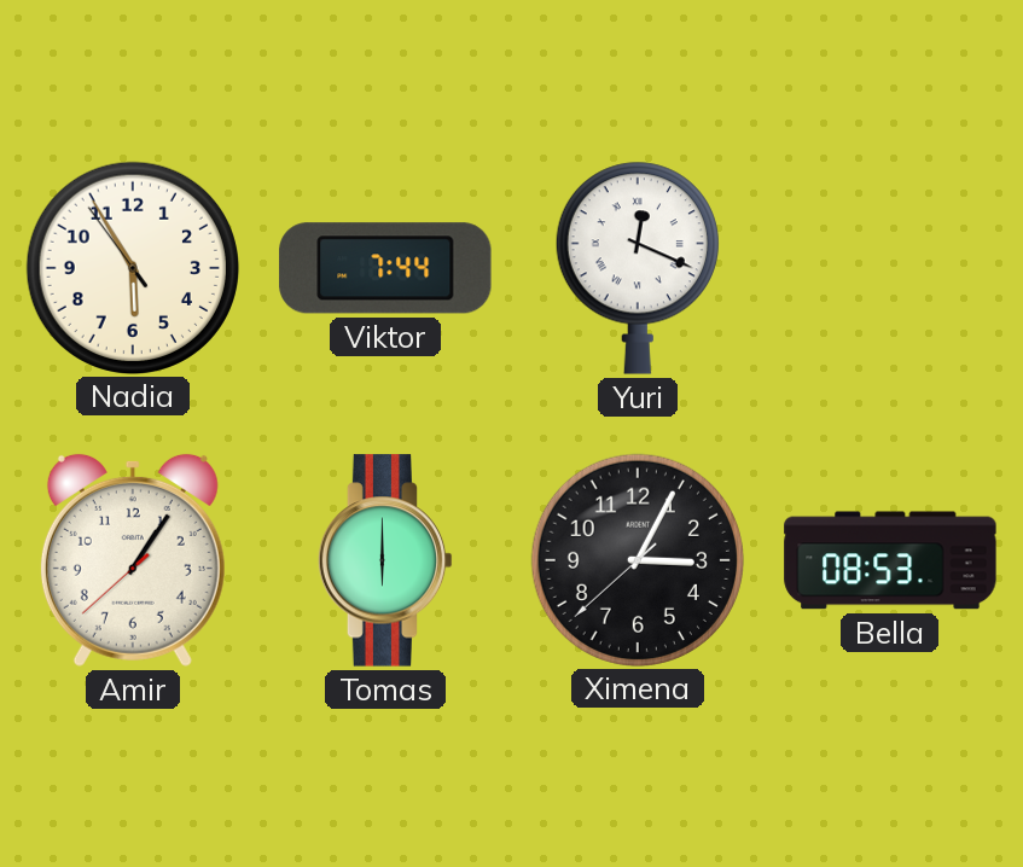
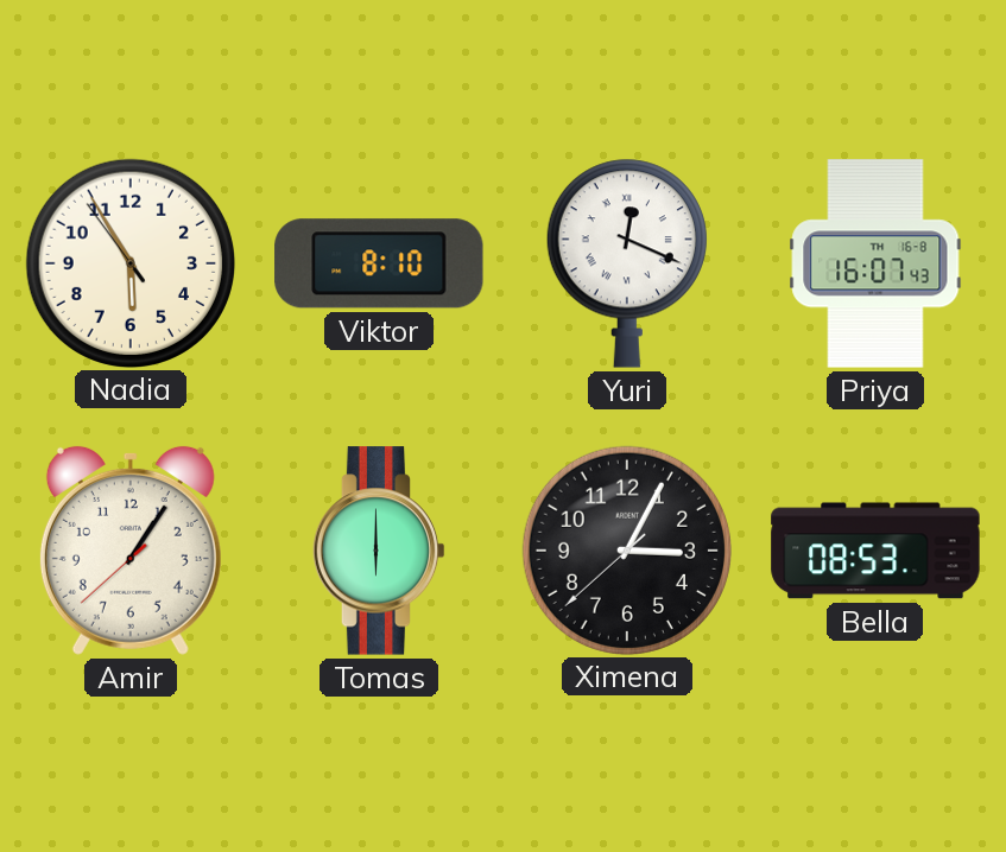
Viktor: 7:44 -> 8:10
Priya: none -> 16:07
